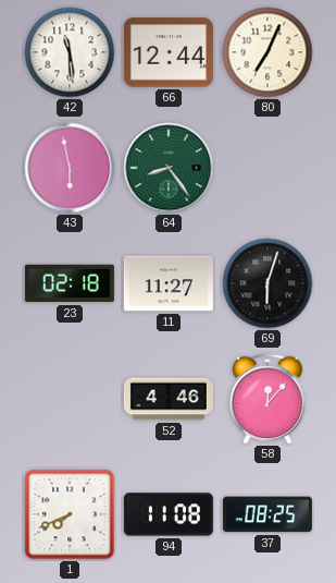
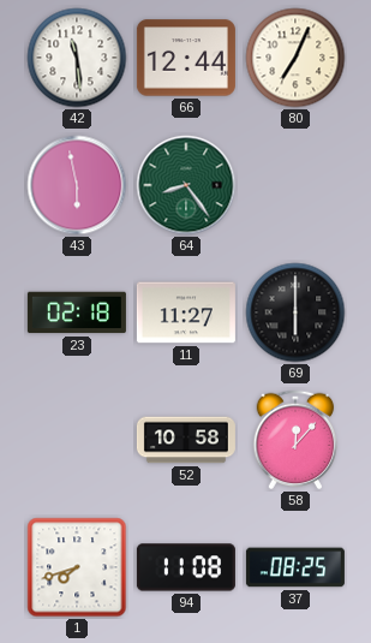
69: 6:03 -> 6:00
52: 4:46 -> 10:58
1: 7:41 -> 7:42
